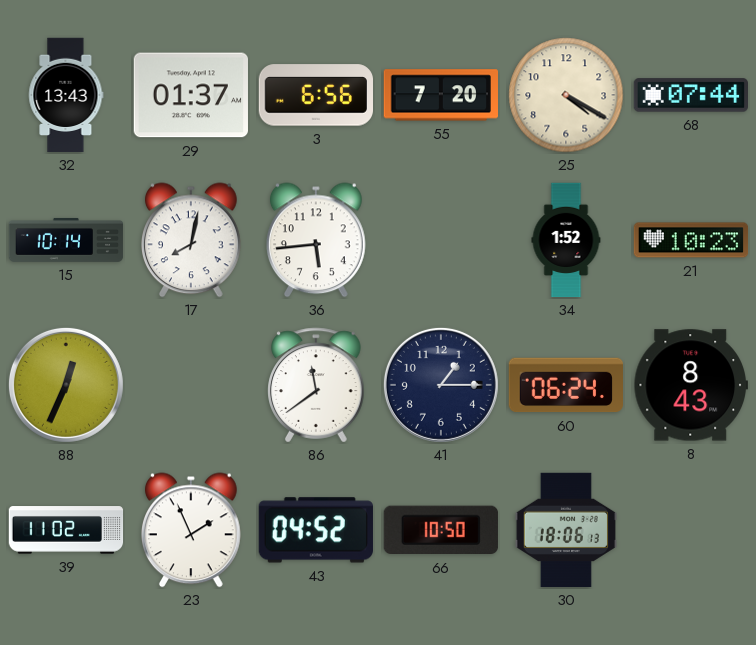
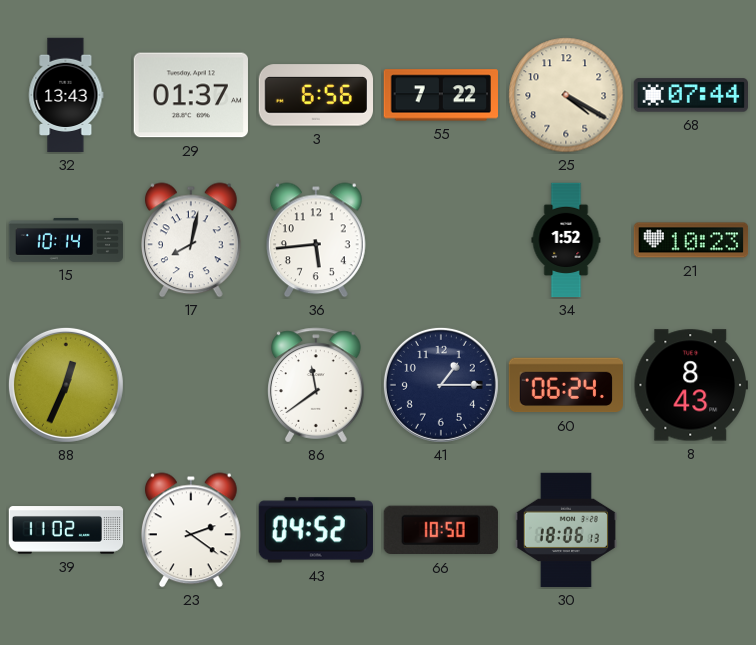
55: 7:20 -> 7:22
23: 1:56 -> 2:21
